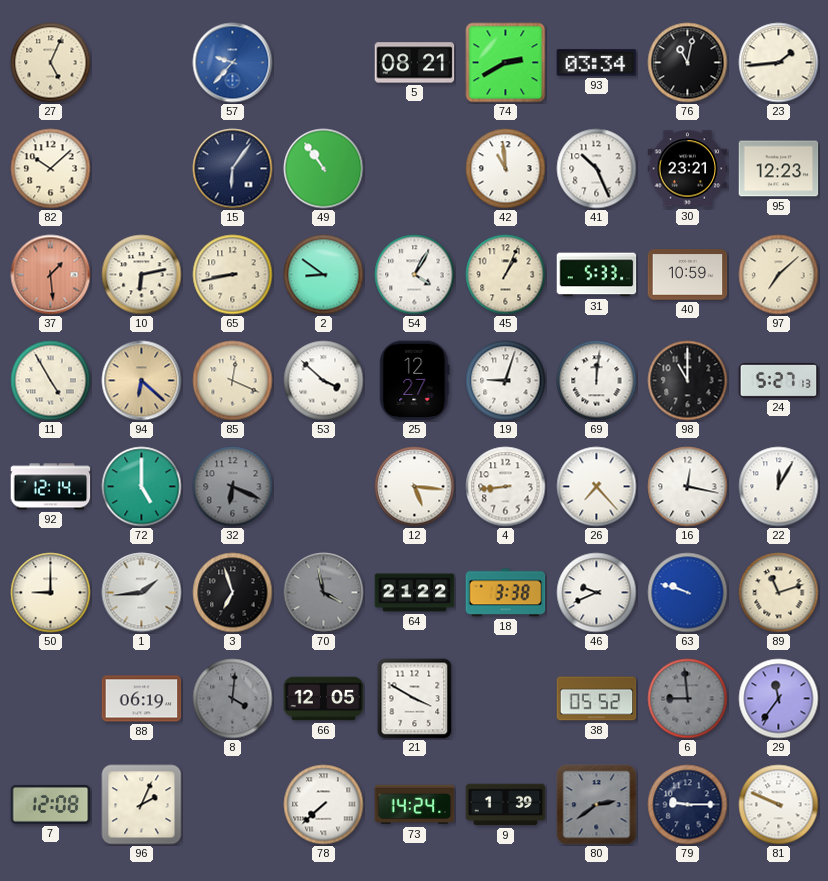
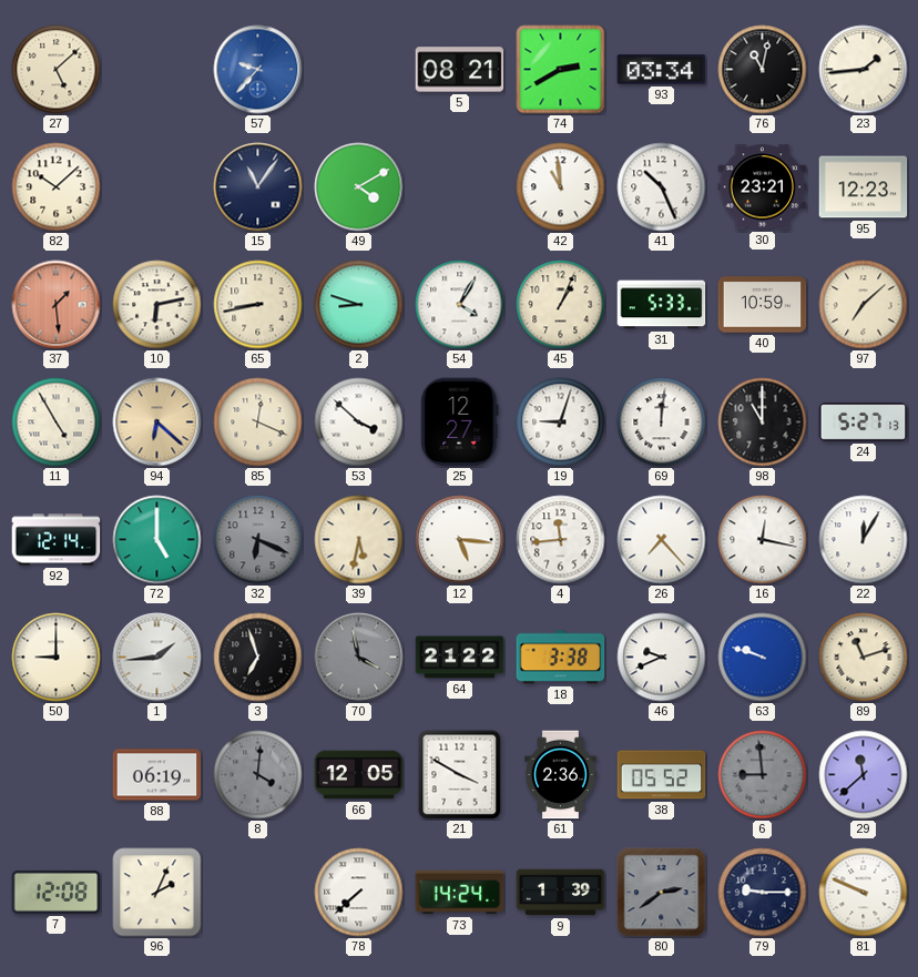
27: 5:04 -> 5:08
15: 6:06 -> 11:06
49: 10:54 -> 4:10
2: 8:51 -> 8:48
39: none -> 5:32
4: 8:44 -> 11:44
61: none -> 2:36
29: 11:36 -> 11:38
